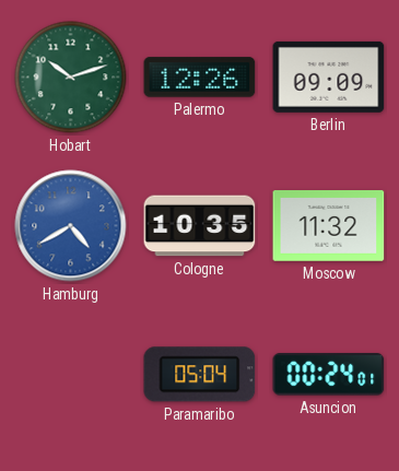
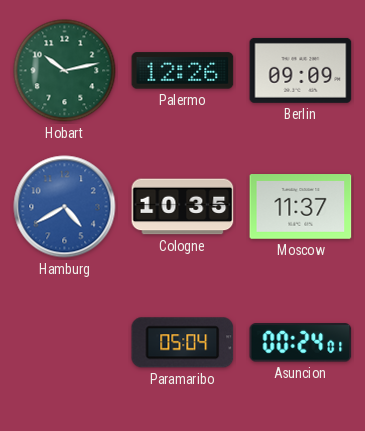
Hobart: 10:12 -> 10:13
Moscow: 11:32 -> 11:37
